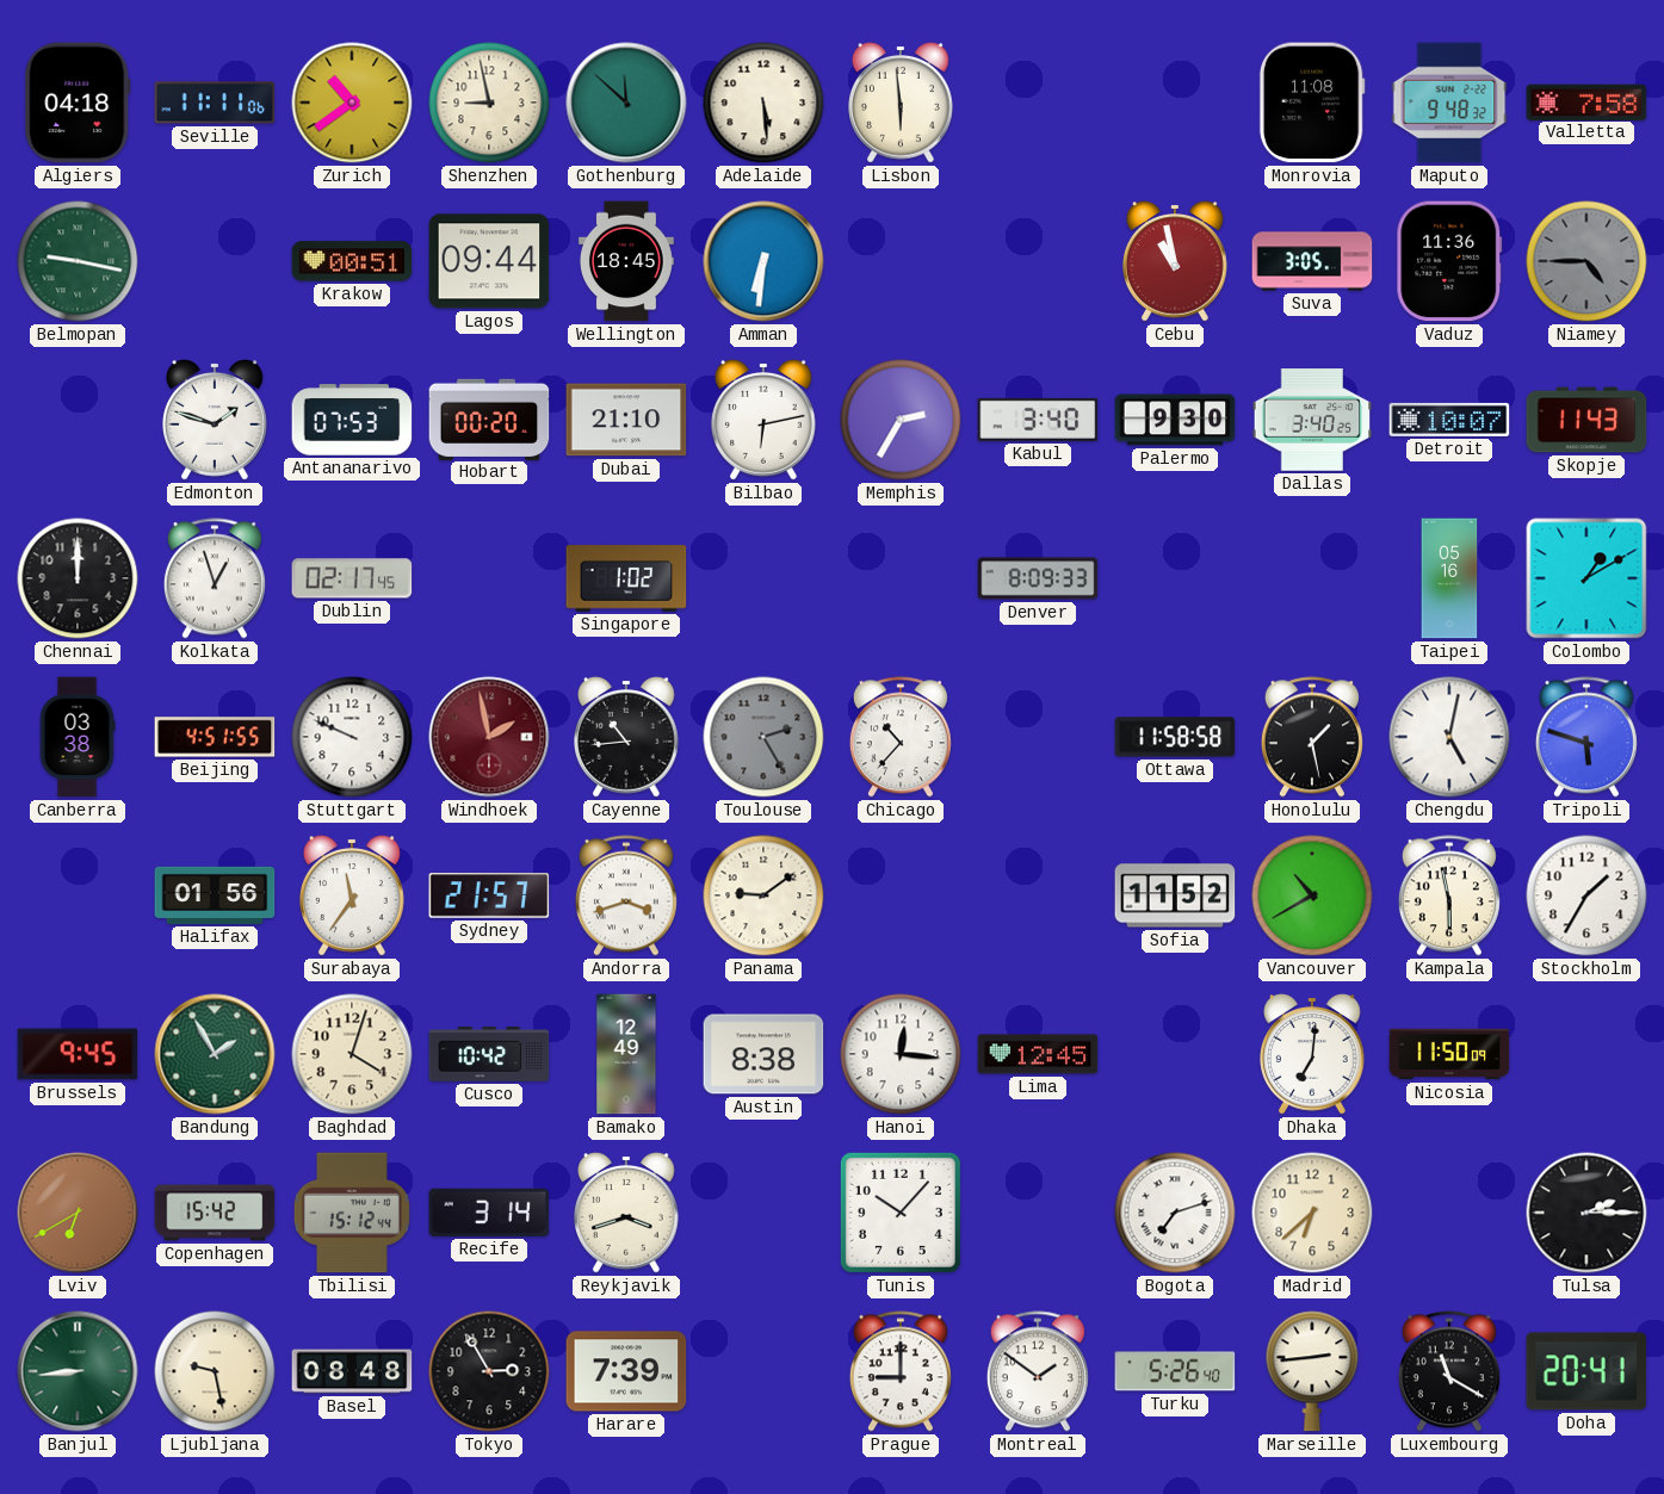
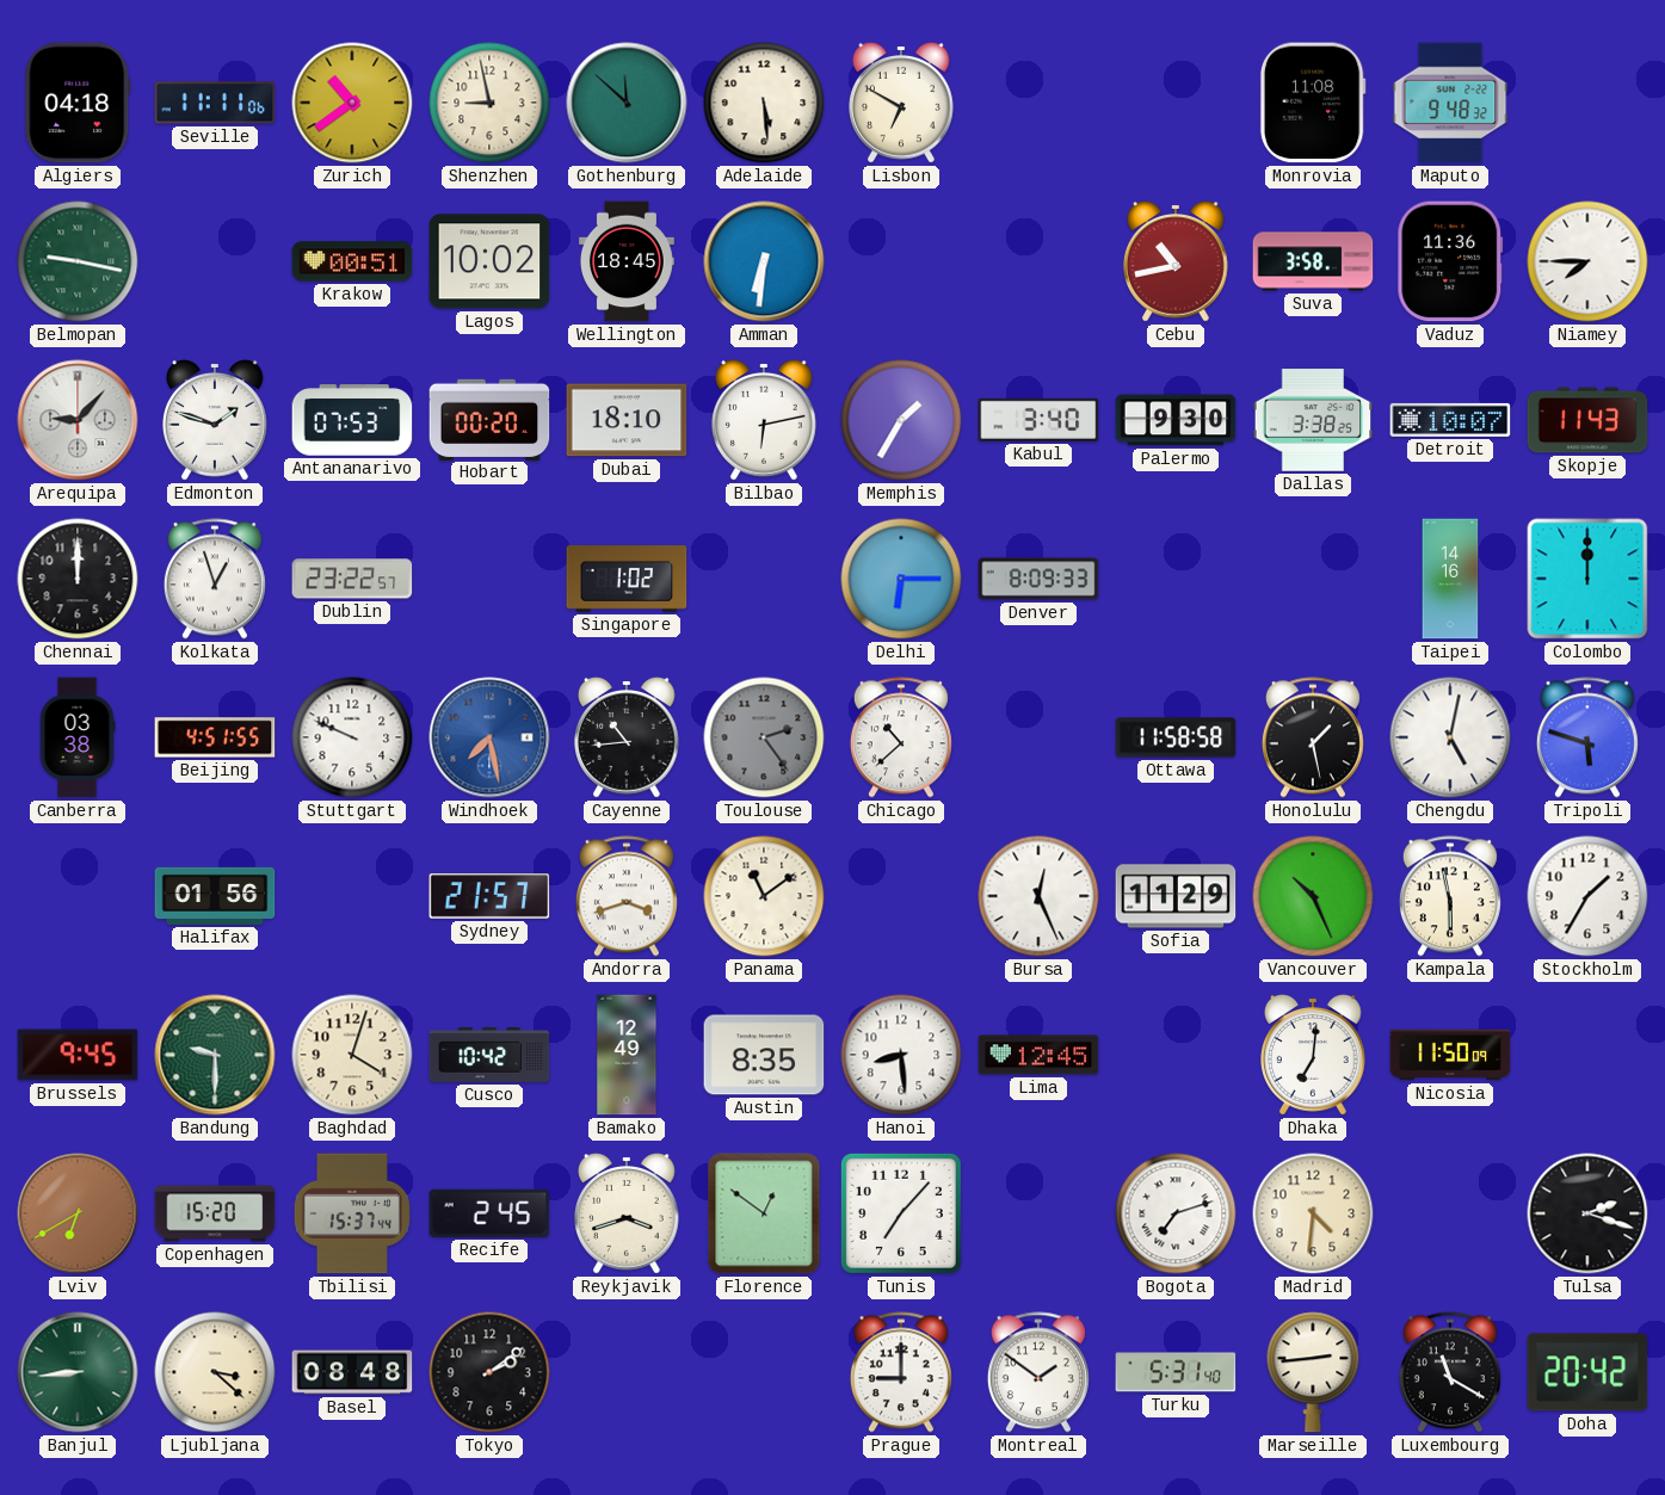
Lisbon: 5:59 -> 6:50
Valletta: 7:58 -> none
Lagos: 09:44 -> 10:02
Cebu: 10:58 -> 10:43
Suva: 3:05 -> 3:58
Niamey: 4:45 -> 7:45
Niamey dial: grey -> white
Arequipa: none -> 9:07
Dubai: 21:10 -> 18:10
Memphis: 2:35 -> 1:35
Dallas: 3:40 -> 3:38
Dublin: 02:17 -> 23:22
Delhi: none -> 6:15
Taipei: 05:16 -> 14:16
Colombo: 1:10 -> 12:00
Windhoek: 1:58 -> 7:28
Windhoek dial: burgundy -> blue
Toulouse: 2:25 -> 2:24
Chicago: 10:37 -> 10:38
Surabaya: 11:36 -> none
Panama: 9:09 -> 11:09
Bursa: none -> 12:26
Sofia: 11:52 -> 11:29
Vancouver: 10:40 -> 10:26
Bandung: 1:55 -> 9:30
Austin: 8:38 -> 8:35
Hanoi: 12:16 -> 8:29
Copenhagen: 15:42 -> 15:20
Tbilisi: 15:12 -> 15:37
Recife: 3:14 -> 2:45
Florence: none -> 12:51
Tunis: 10:07 -> 7:07
Madrid: 6:38 -> 4:31
Tulsa: 2:15 -> 2:18
Ljubljana: 9:28 -> 3:22
Tokyo: 2:55 -> 2:09
Harare: 7:39 -> none
Turku: 5:26 -> 5:31
Doha: 20:41 -> 20:42
